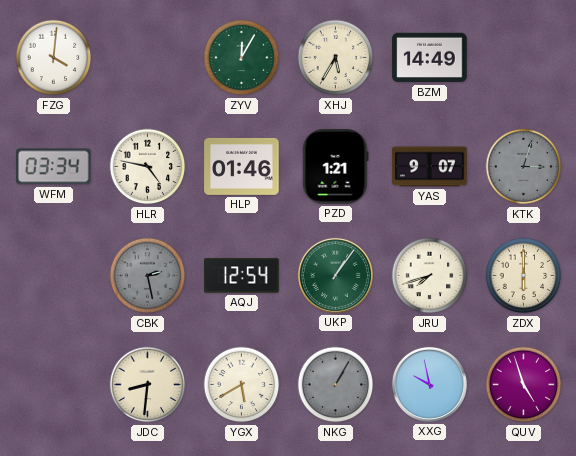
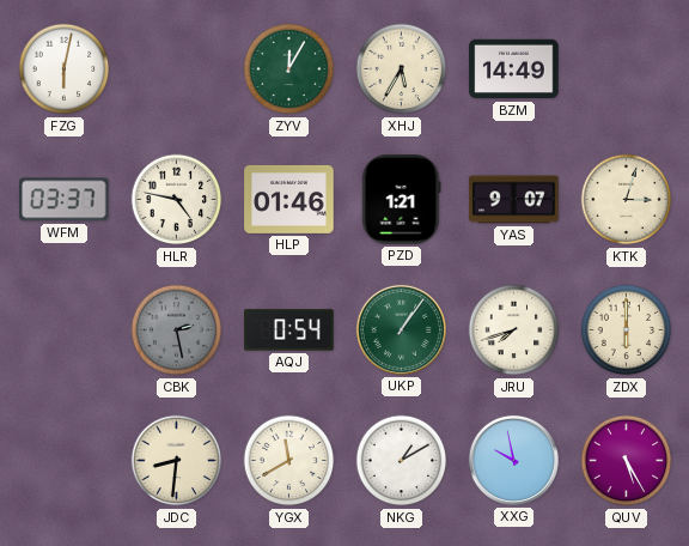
FZG: 4:01 -> 6:02
WFM: 03:34 -> 03:37
KTK dial: grey -> cream
AQJ: 12:54 -> 0:54
YGX: 5:40 -> 11:40
NKG: 1:05 -> 1:10
NKG dial: grey -> white
QUV: 4:57 -> 5:25
